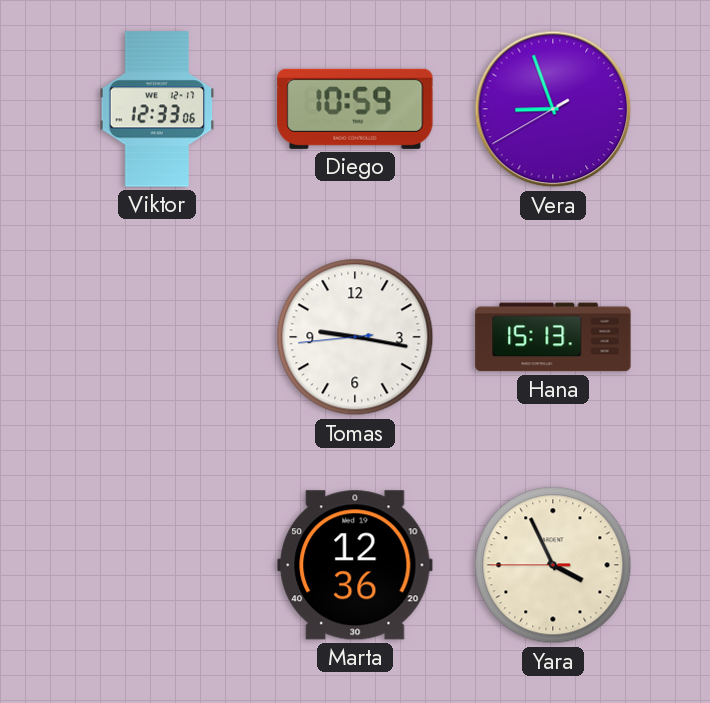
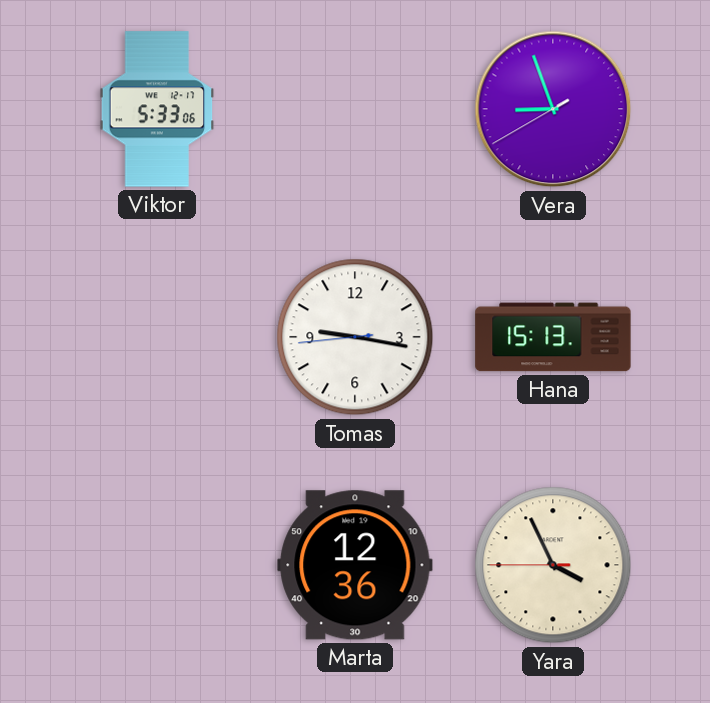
Viktor: 12:33 -> 5:33
Diego: 10:59 -> none
